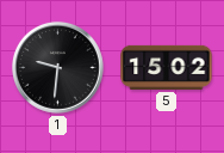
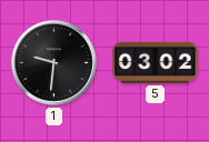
5: 15:02 -> 03:02
